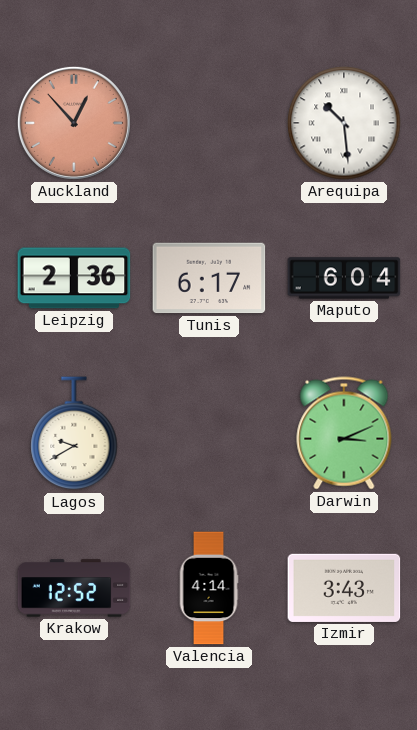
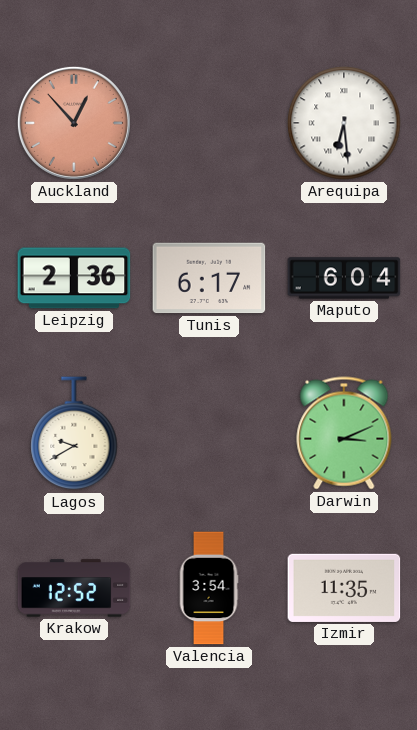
Arequipa: 10:29 -> 6:29
Valencia: 4:14 -> 3:54
Izmir: 3:43 -> 11:35
